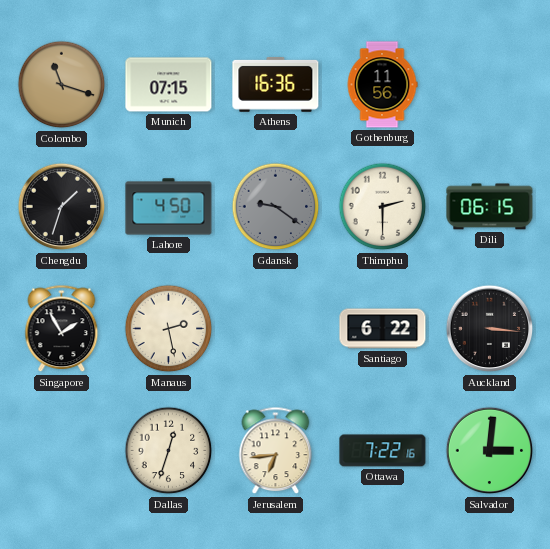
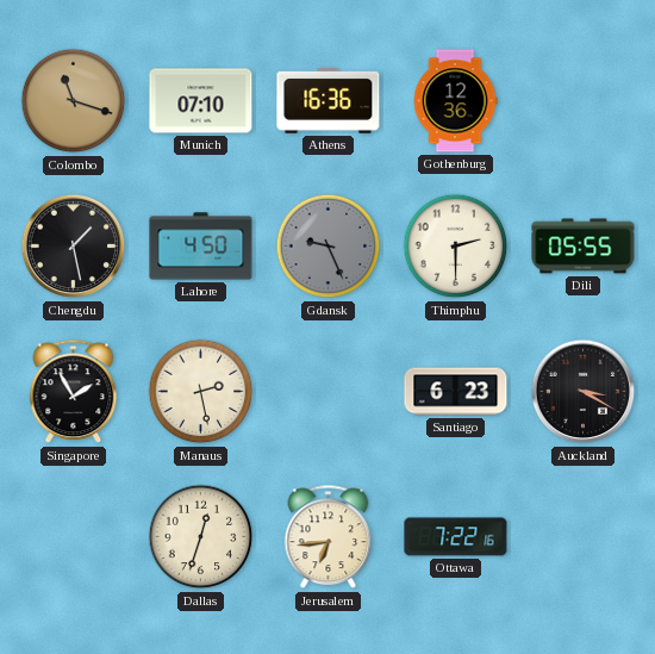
Munich: 07:15 -> 07:10
Gothenburg: 11:56 -> 12:36
Chengdu: 1:33 -> 1:28
Gdansk: 9:21 -> 9:26
Dili: 06:15 -> 05:55
Santiago: 6:22 -> 6:23
Auckland: 3:16 -> 3:20
Salvador: 3:01 -> none
